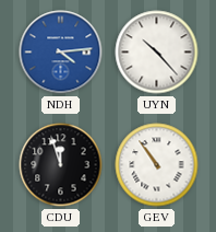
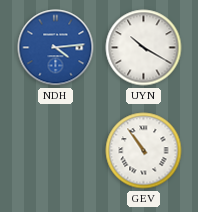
UYN: 10:23 -> 10:20
CDU: 11:57 -> none
